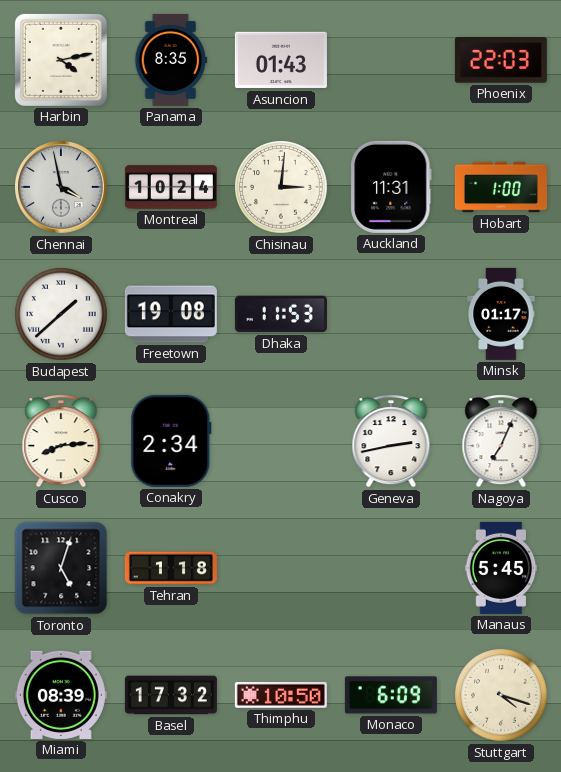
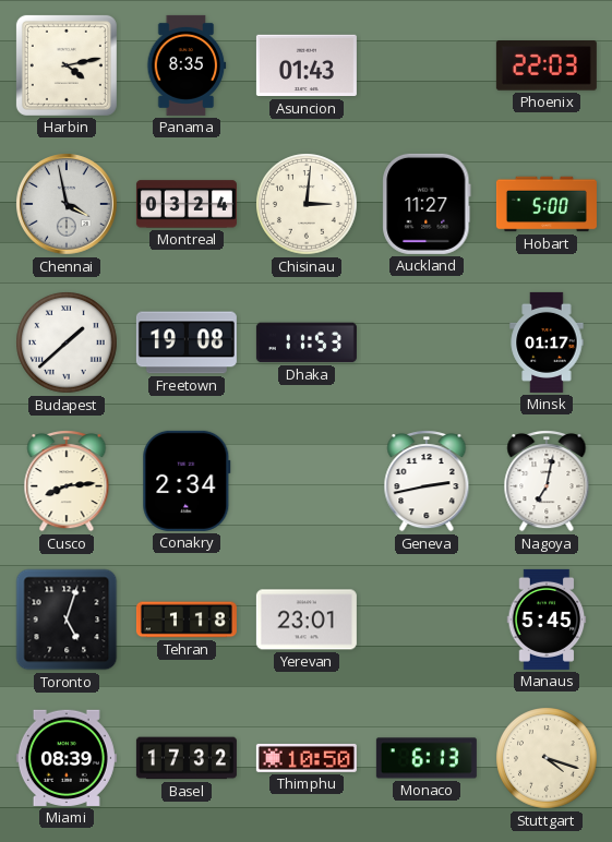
Montreal: 10:24 -> 03:24
Auckland: 11:31 -> 11:27
Hobart: 1:00 -> 5:00
Nagoya: 7:04 -> 7:02
Yerevan: none -> 23:01
Monaco: 6:09 -> 6:13
